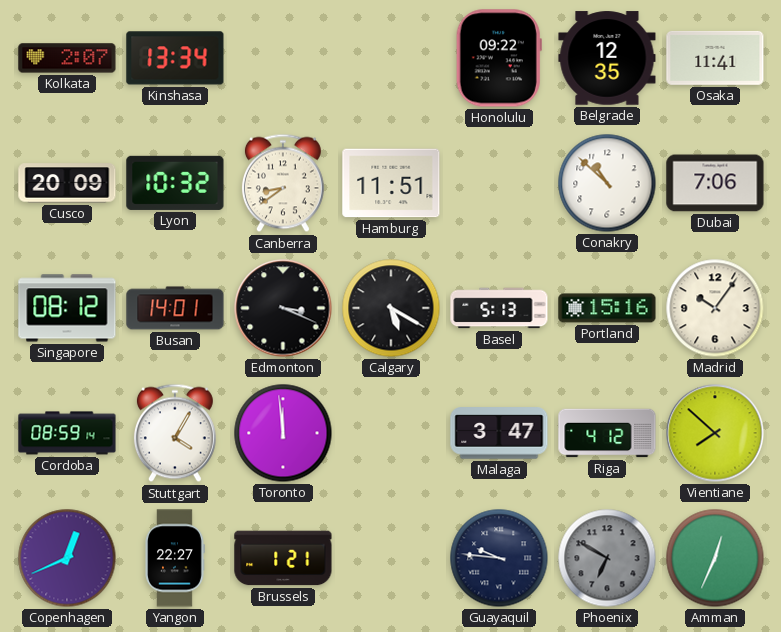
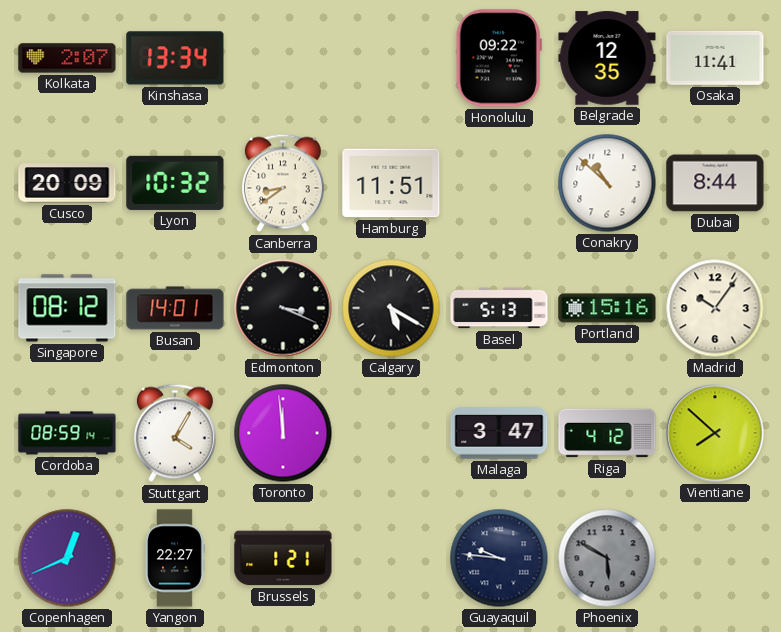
Dubai: 7:06 -> 8:44
Phoenix: 6:50 -> 5:50
Amman: 12:34 -> none
